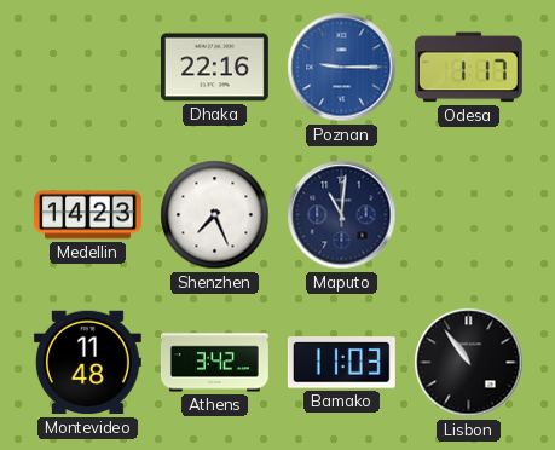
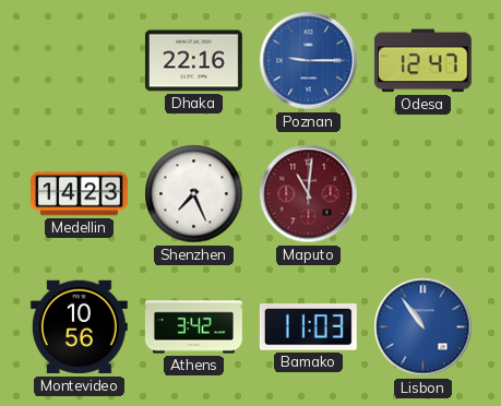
Odesa: 1:17 -> 12:47
Maputo dial: navy -> burgundy
Montevideo: 11:48 -> 10:56
Lisbon dial: black -> blue
